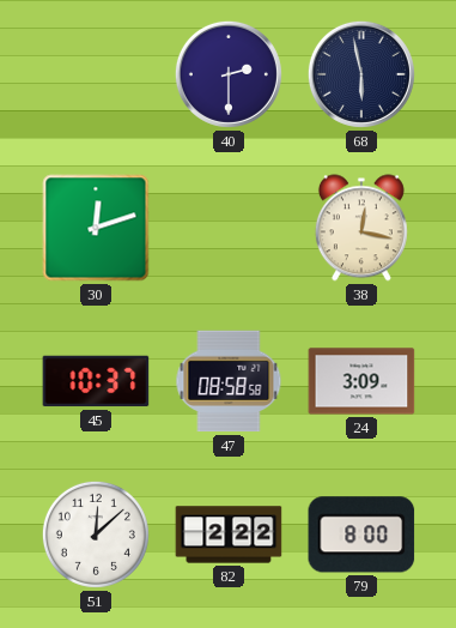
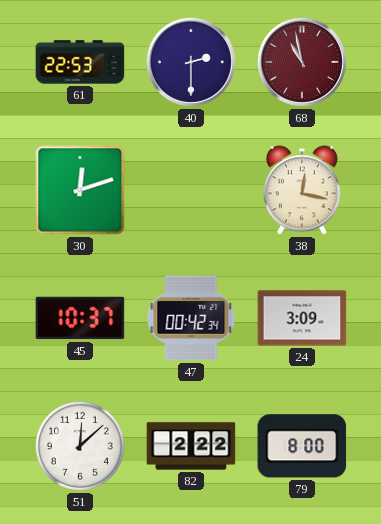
61: none -> 22:53
68: 5:58 -> 10:58
68 dial: navy -> burgundy
47: 08:58 -> 00:42
